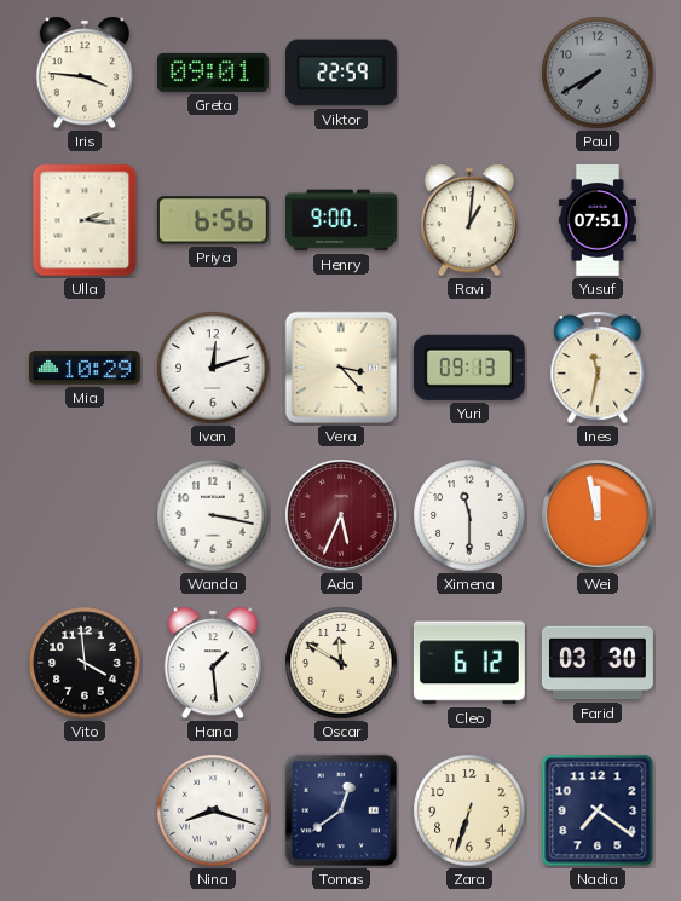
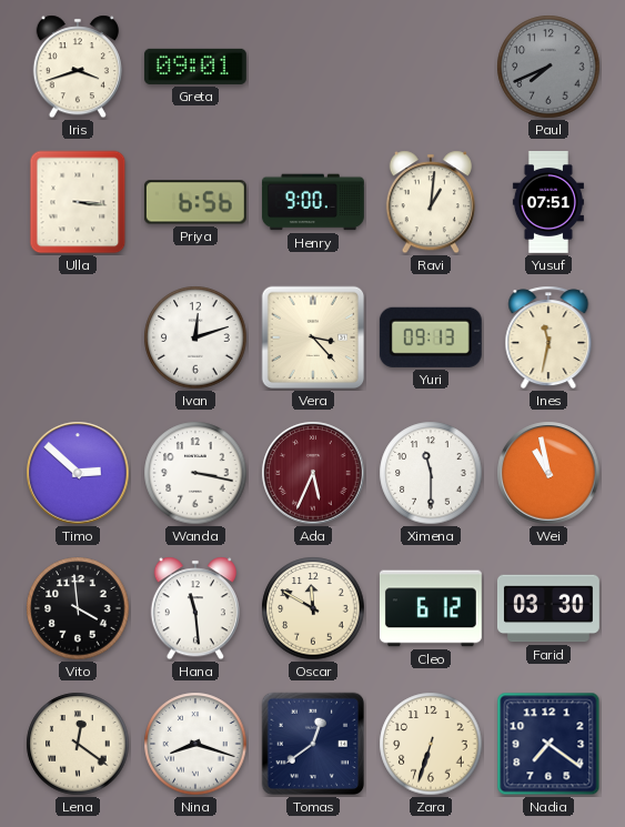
Iris: 3:46 -> 3:42
Viktor: 22:59 -> none
Paul: 7:40 -> 7:41
Ulla: 2:16 -> 3:16
Mia: 10:29 -> none
Timo: none -> 2:52
Wei: 11:58 -> 10:58
Hana: 1:29 -> 11:29
Lena: none -> 12:21
